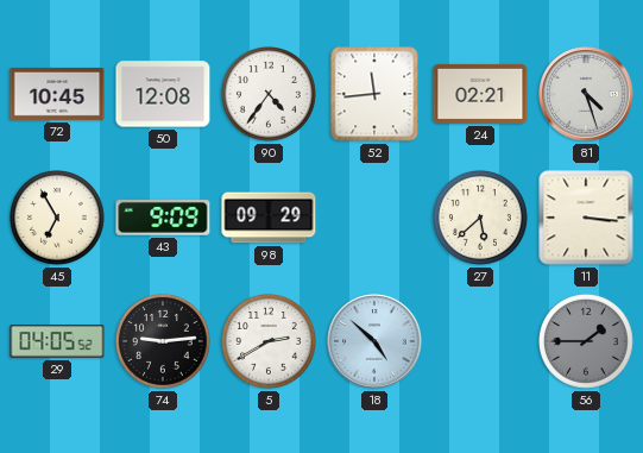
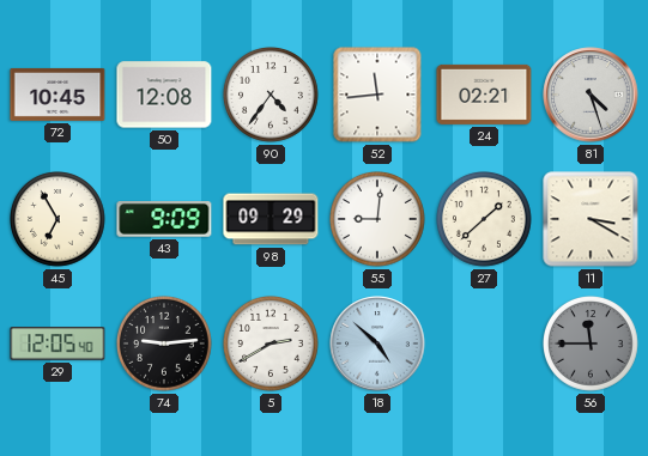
55: none -> 9:01
27: 5:38 -> 1:38
11: 3:16 -> 3:20
29: 04:05 -> 12:05
56: 1:45 -> 11:45
